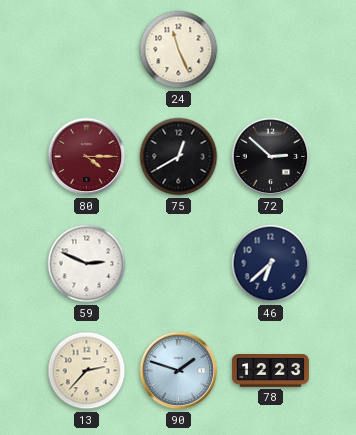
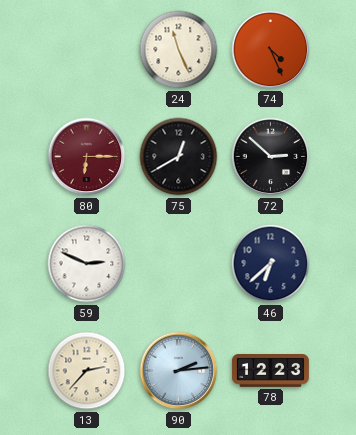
74: none -> 4:26
80: 4:15 -> 6:15
90: 1:48 -> 2:14
